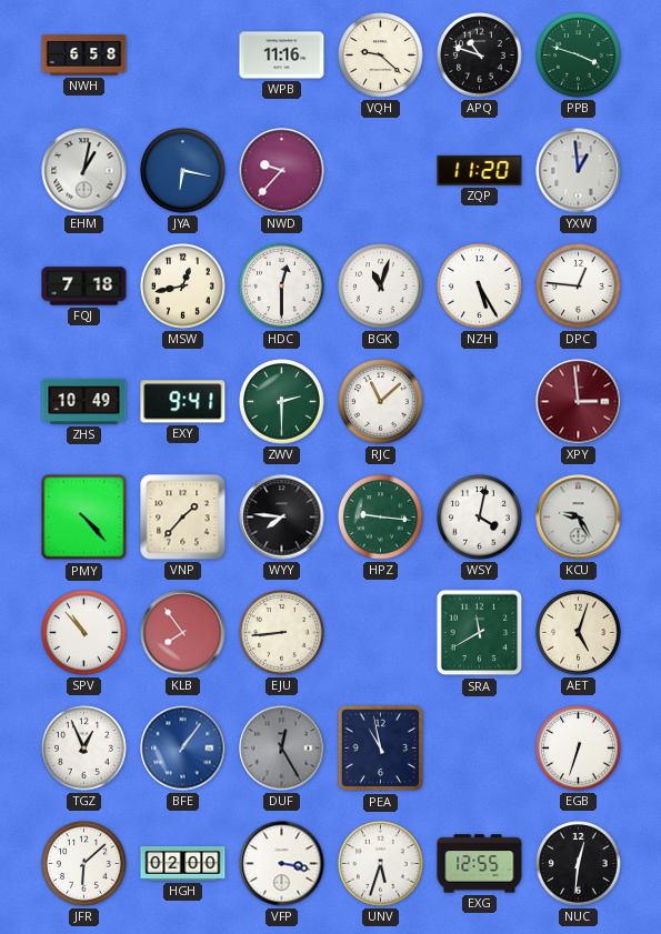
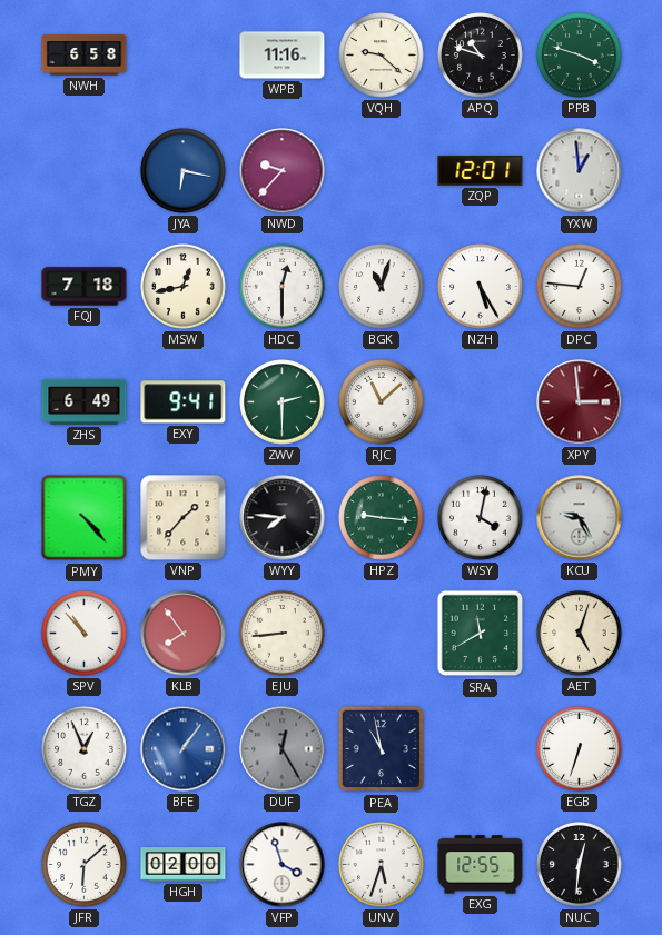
EHM: 1:02 -> none
ZQP: 11:20 -> 12:01
ZHS: 10:49 -> 6:49
VFP: 3:17 -> 3:57
